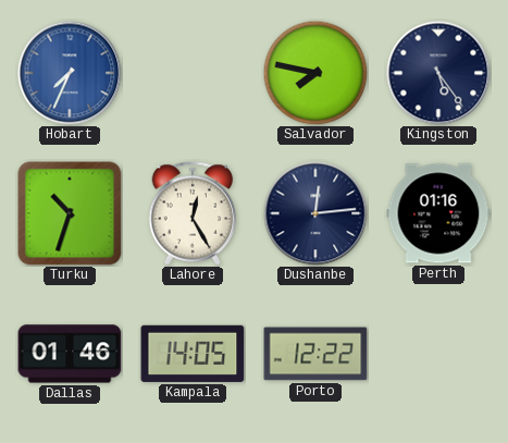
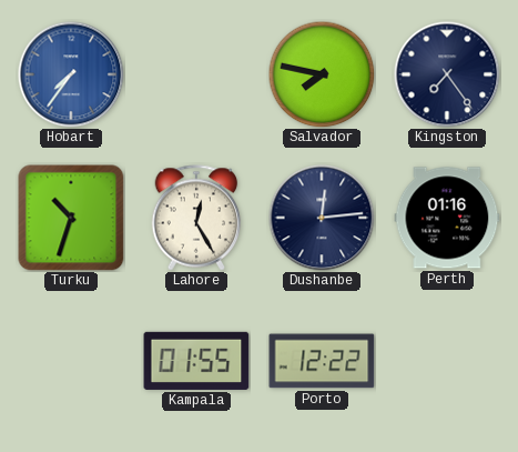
Hobart: 7:34 -> 7:36
Kingston: 5:24 -> 7:24
Dallas: 01:46 -> none
Kampala: 14:05 -> 01:55
